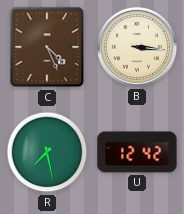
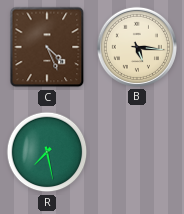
B: 3:16 -> 5:16
U: 12:42 -> none
